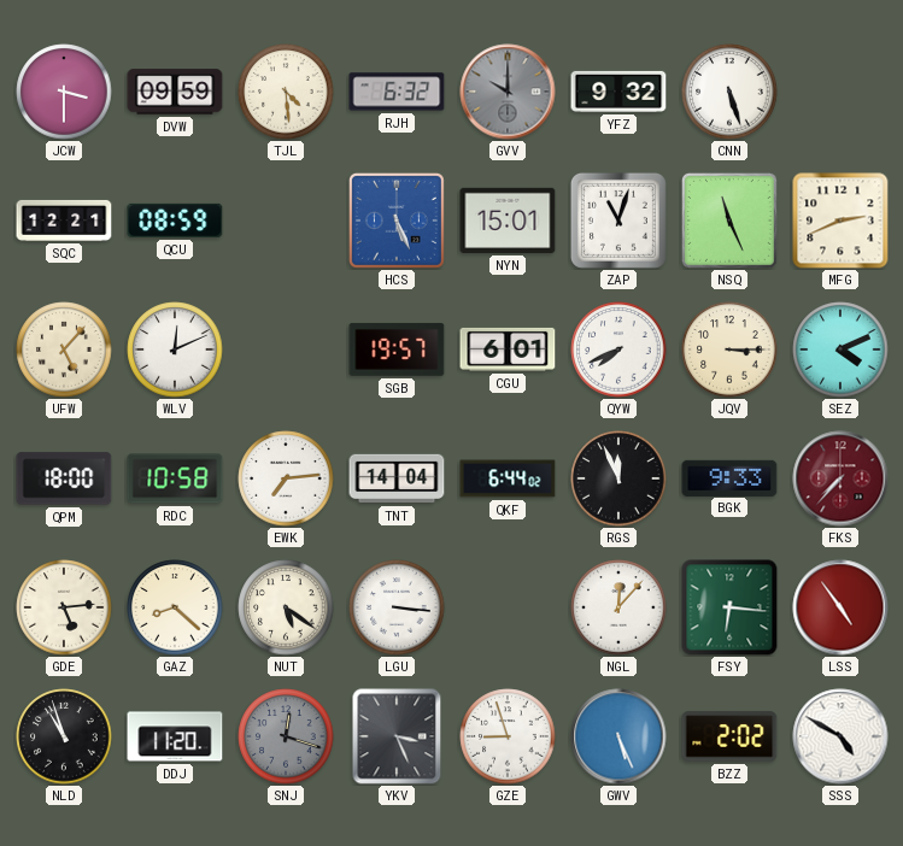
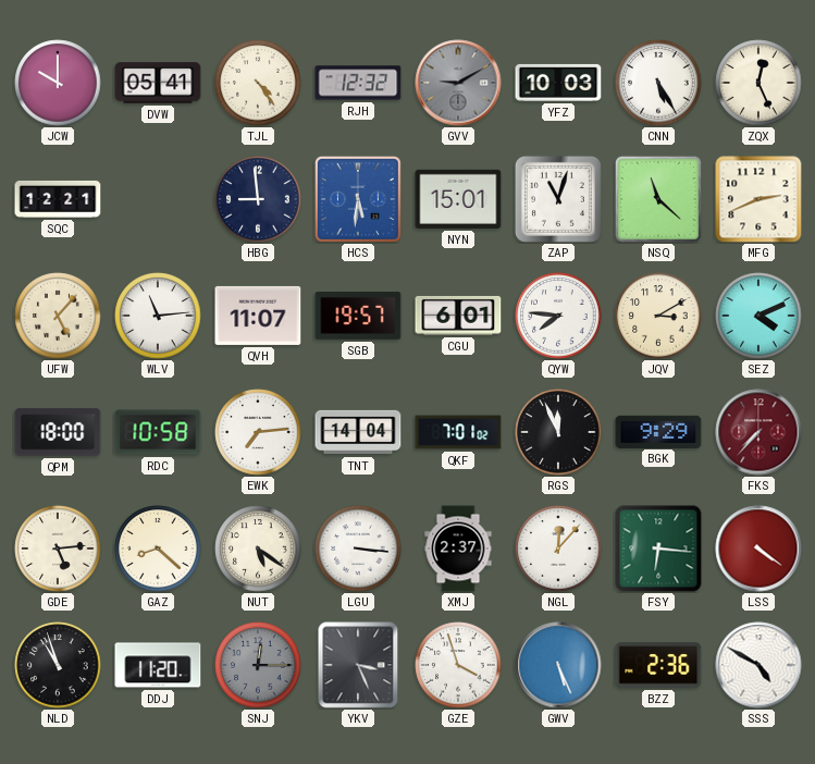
JCW: 3:30 -> 10:00
DVW: 09:59 -> 05:41
TJL: 4:29 -> 4:24
RJH: 6:32 -> 12:32
GVV: 10:00 -> 9:10
YFZ: 9:32 -> 10:03
CNN: 5:27 -> 5:25
ZQX: none -> 12:26
QCU: 08:59 -> none
HBG: none -> 8:59
HCS: 5:26 -> 5:31
NSQ: 11:26 -> 11:22
WLV: 12:11 -> 11:14
QVH: none -> 11:07
QYW: 7:41 -> 7:46
JQV: 3:15 -> 3:10
QKF: 6:44 -> 7:01
BGK: 9:33 -> 9:29
XMJ: none -> 2:37
LSS: 4:54 -> 4:21
SNJ: 12:18 -> 12:15
GZE: 8:57 -> 3:57
BZZ: 2:02 -> 2:36
